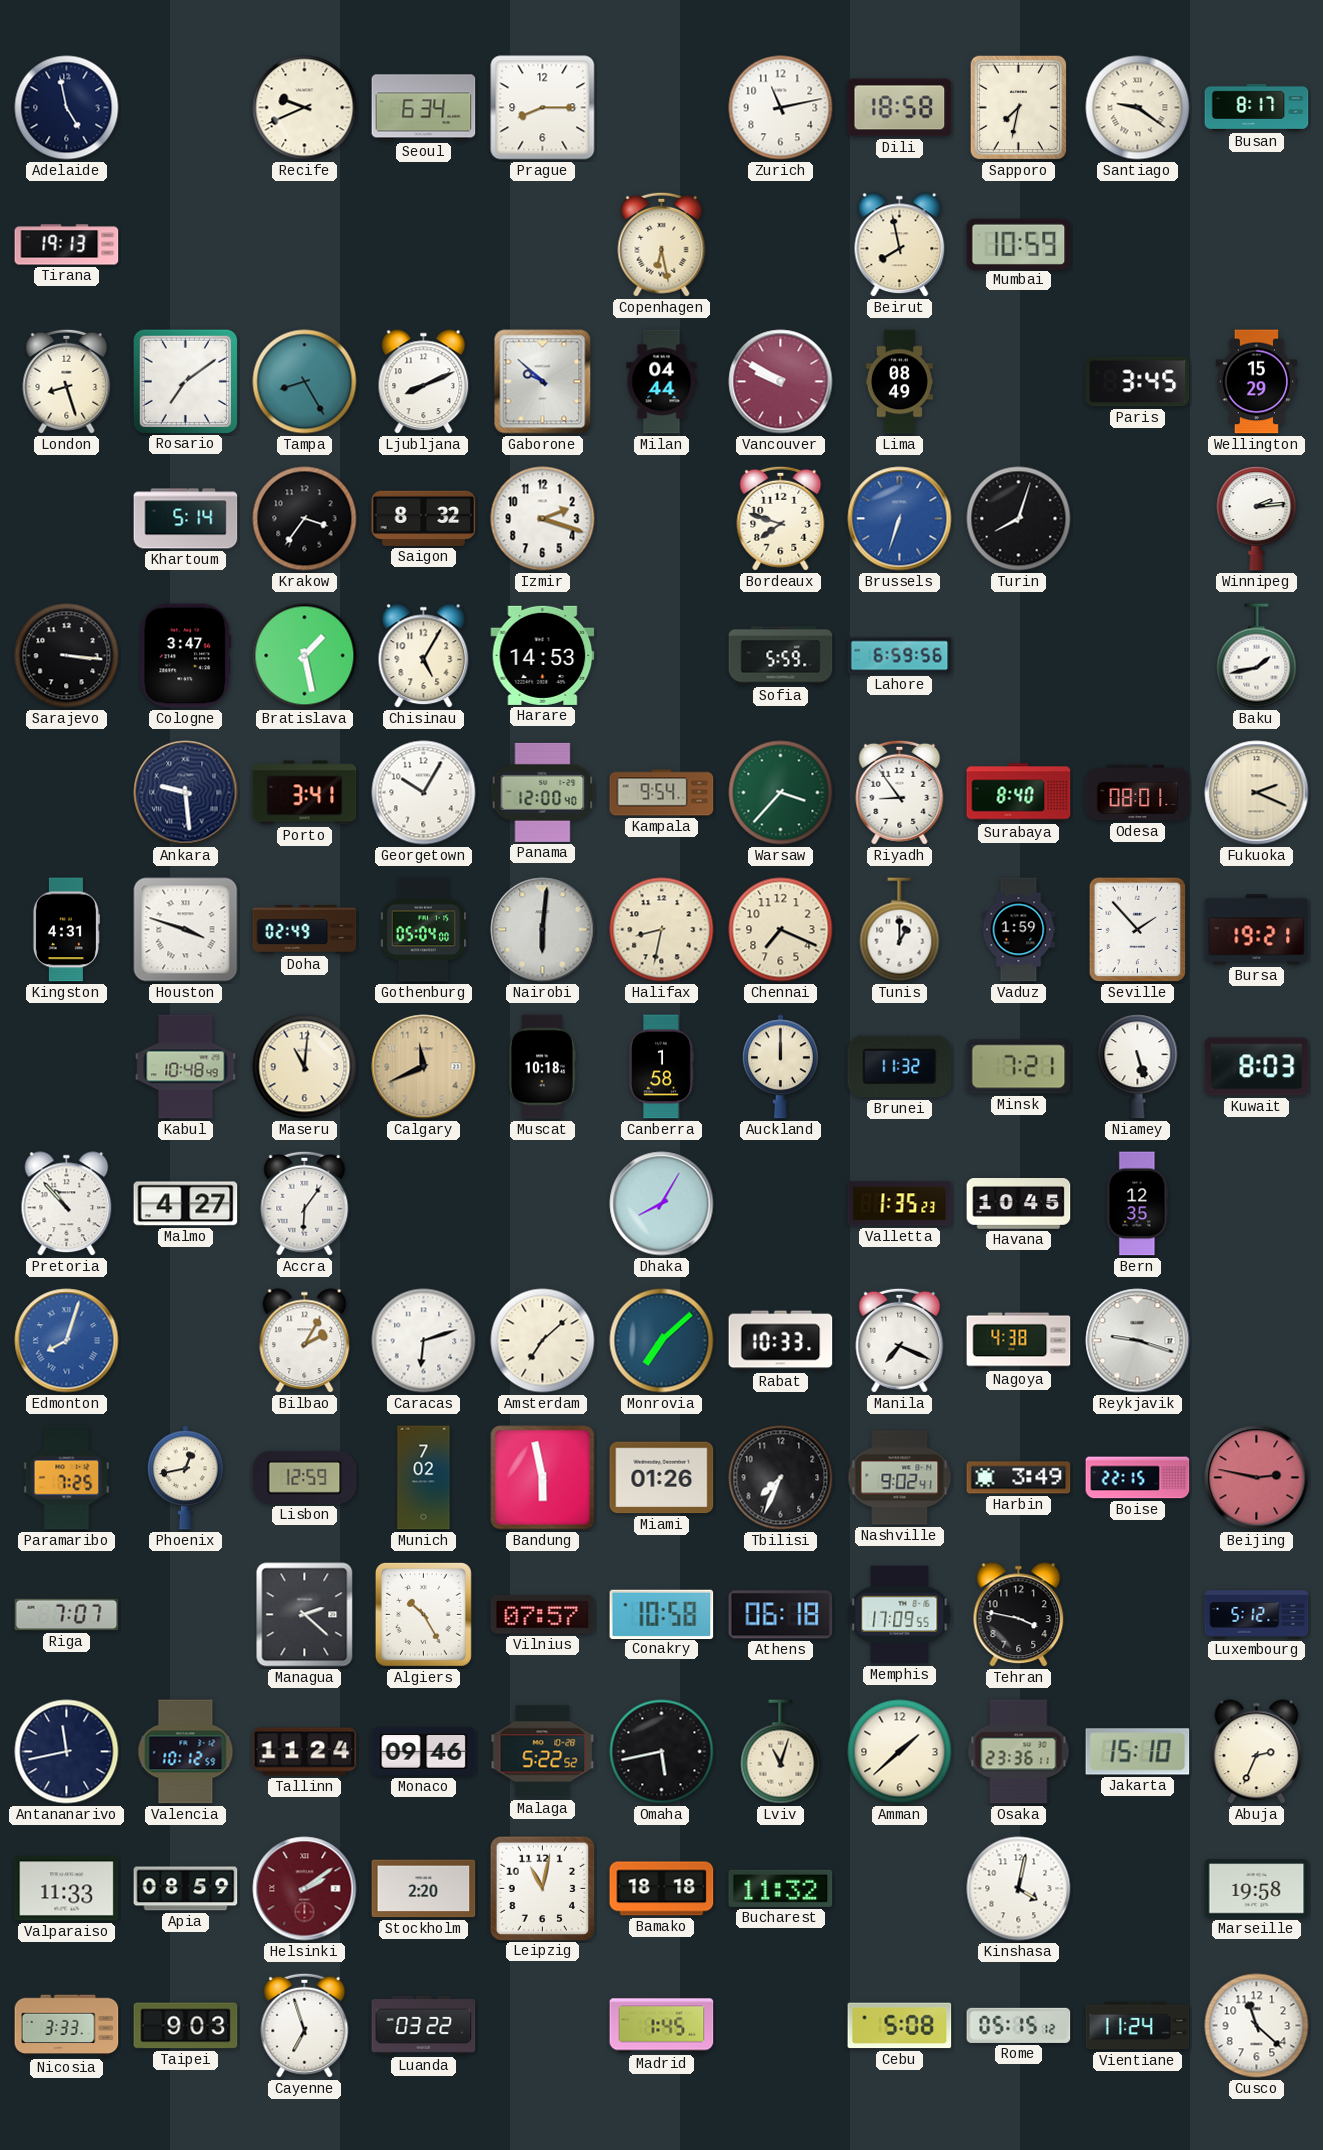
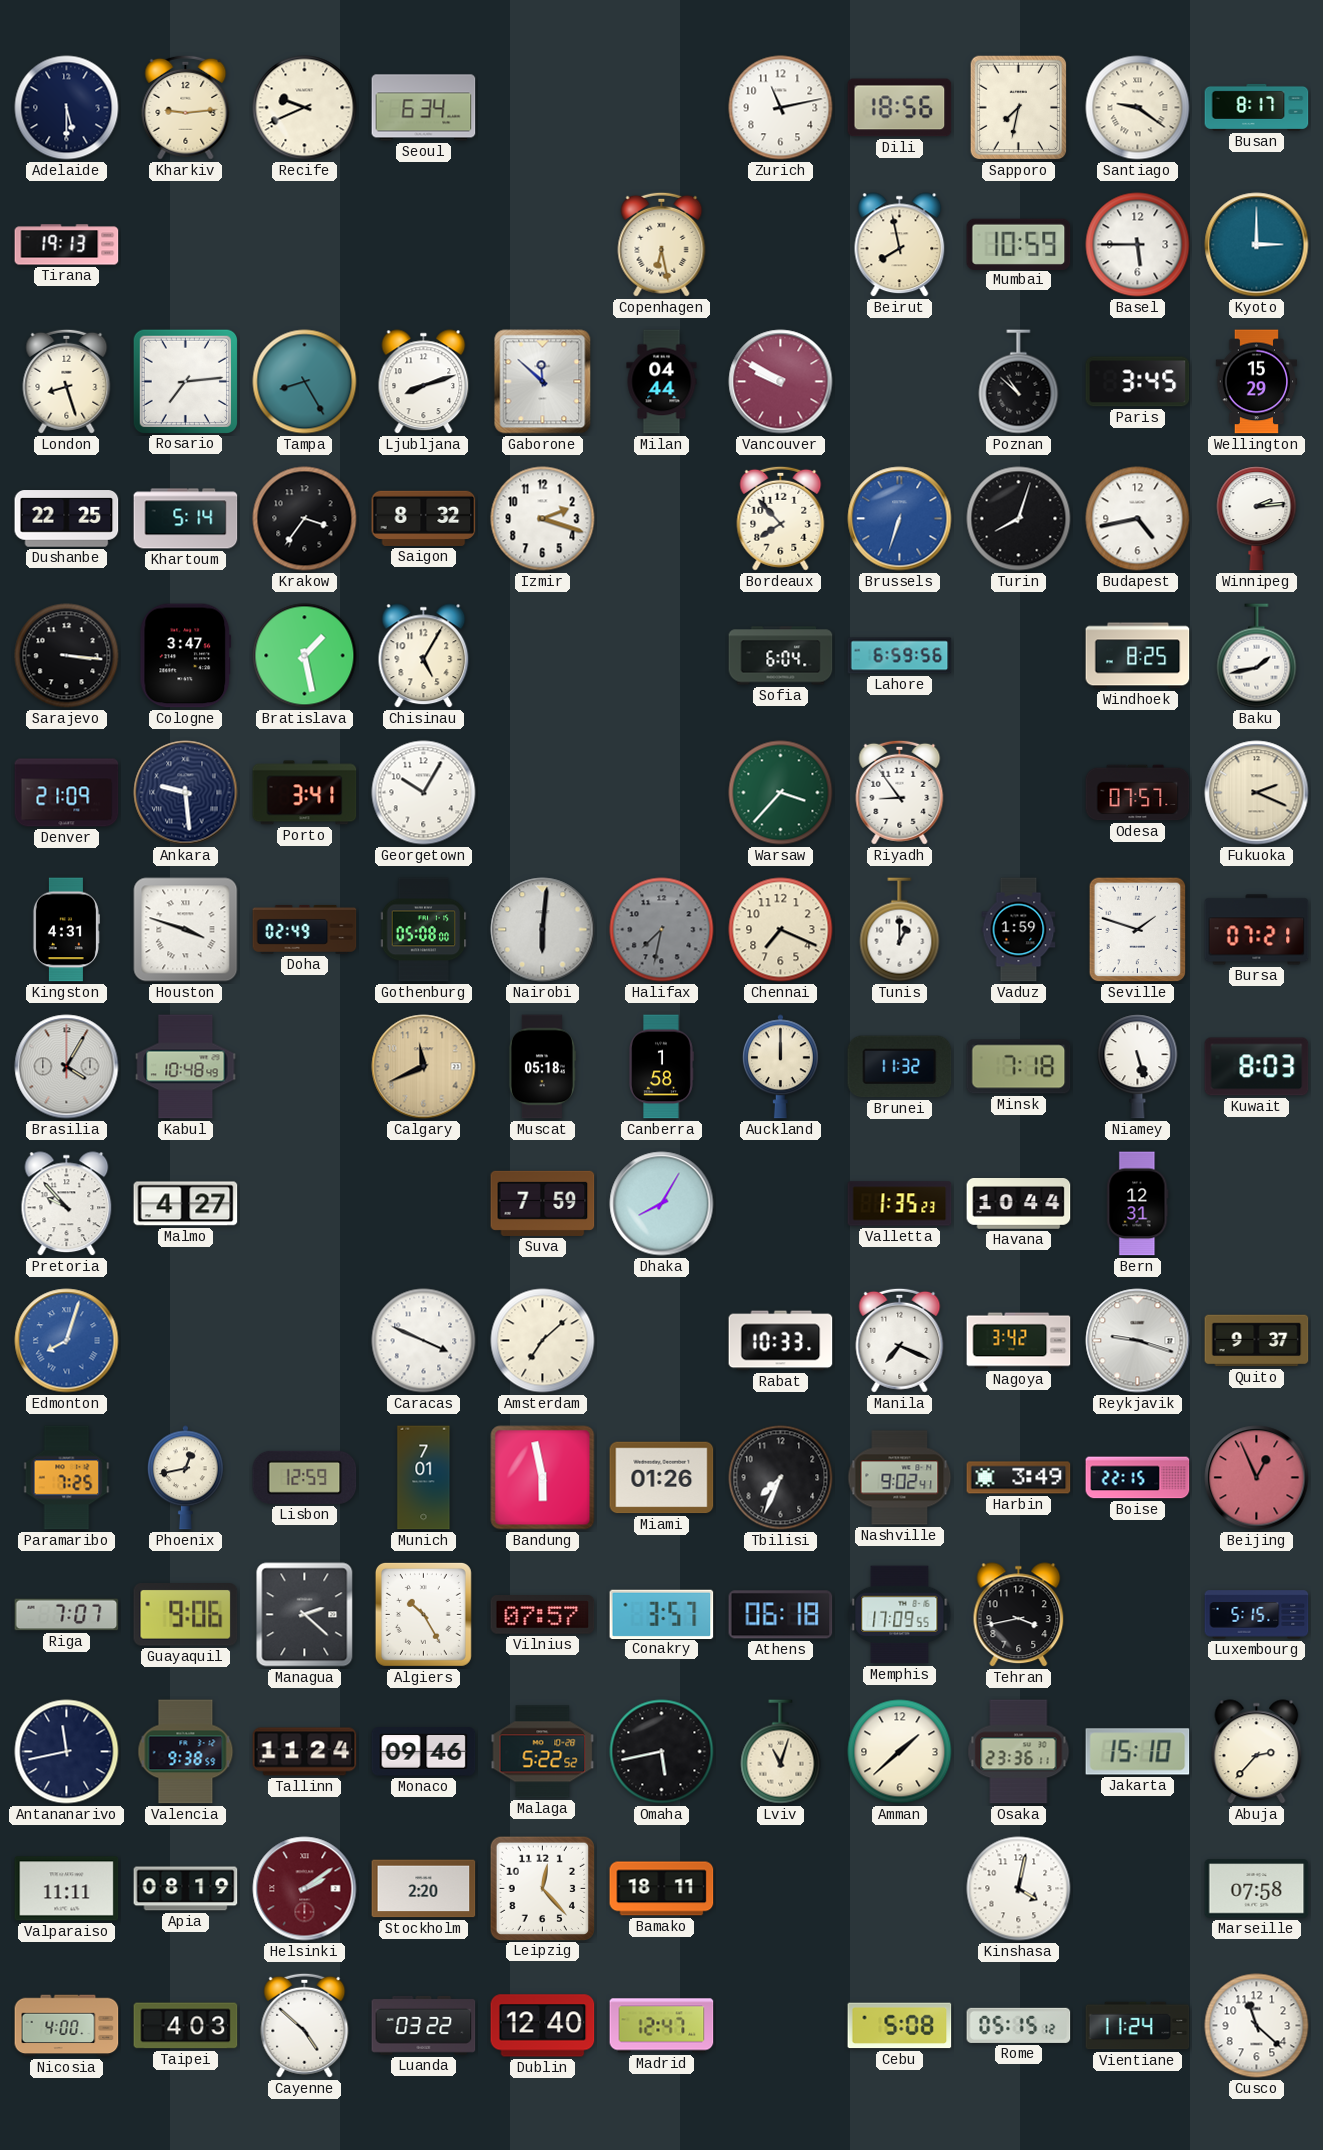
Adelaide: 4:58 -> 5:30
Kharkiv: none -> 9:14
Prague: 8:15 -> none
Dili: 18:58 -> 18:56
Basel: none -> 5:45
Kyoto: none -> 3:00
Rosario: 7:09 -> 7:14
Ljubljana: 8:11 -> 8:12
Gaborone: 9:52 -> 11:52
Lima: 08:49 -> none
Poznan: none -> 10:52
Dushanbe: none -> 22:25
Bordeaux: 7:48 -> 7:53
Budapest: none -> 4:43
Harare: 14:53 -> none
Sofia: 5:59 -> 6:04
Windhoek: none -> 8:25
Denver: none -> 21:09
Panama: 12:00 -> none
Kampala: 9:54 -> none
Surabaya: 8:40 -> none
Odesa: 08:01 -> 07:57
Gothenburg: 05:04 -> 05:08
Halifax: 8:32 -> 7:32
Halifax dial: cream -> grey
Seville: 1:53 -> 1:48
Bursa: 19:21 -> 07:21
Brasilia: none -> 4:05
Maseru: 11:01 -> none
Muscat: 10:18 -> 05:18
Minsk: 7:21 -> 7:18
Pretoria: 10:53 -> 9:53
Accra: 6:06 -> none
Suva: none -> 7:59
Havana: 10:45 -> 10:44
Bern: 12:35 -> 12:31
Bilbao: 2:05 -> none
Caracas: 6:12 -> 3:49
Monrovia: 7:08 -> none
Nagoya: 4:38 -> 3:42
Quito: none -> 9:37
Munich: 7:02 -> 7:01
Beijing: 2:47 -> 12:56
Guayaquil: none -> 9:06
Conakry: 10:58 -> 3:57
Tehran: 3:47 -> 3:43
Luxembourg: 5:12 -> 5:15
Valencia: 10:12 -> 9:38
Abuja: 2:34 -> 2:37
Valparaiso: 11:33 -> 11:11
Apia: 08:59 -> 08:19
Leipzig: 11:02 -> 12:23
Bamako: 18:18 -> 18:11
Bucharest: 11:32 -> none
Marseille: 19:58 -> 07:58
Nicosia: 3:33 -> 4:00
Taipei: 9:03 -> 4:03
Cayenne: 6:57 -> 4:52
Dublin: none -> 12:40
Madrid: 1:45 -> 12:47
